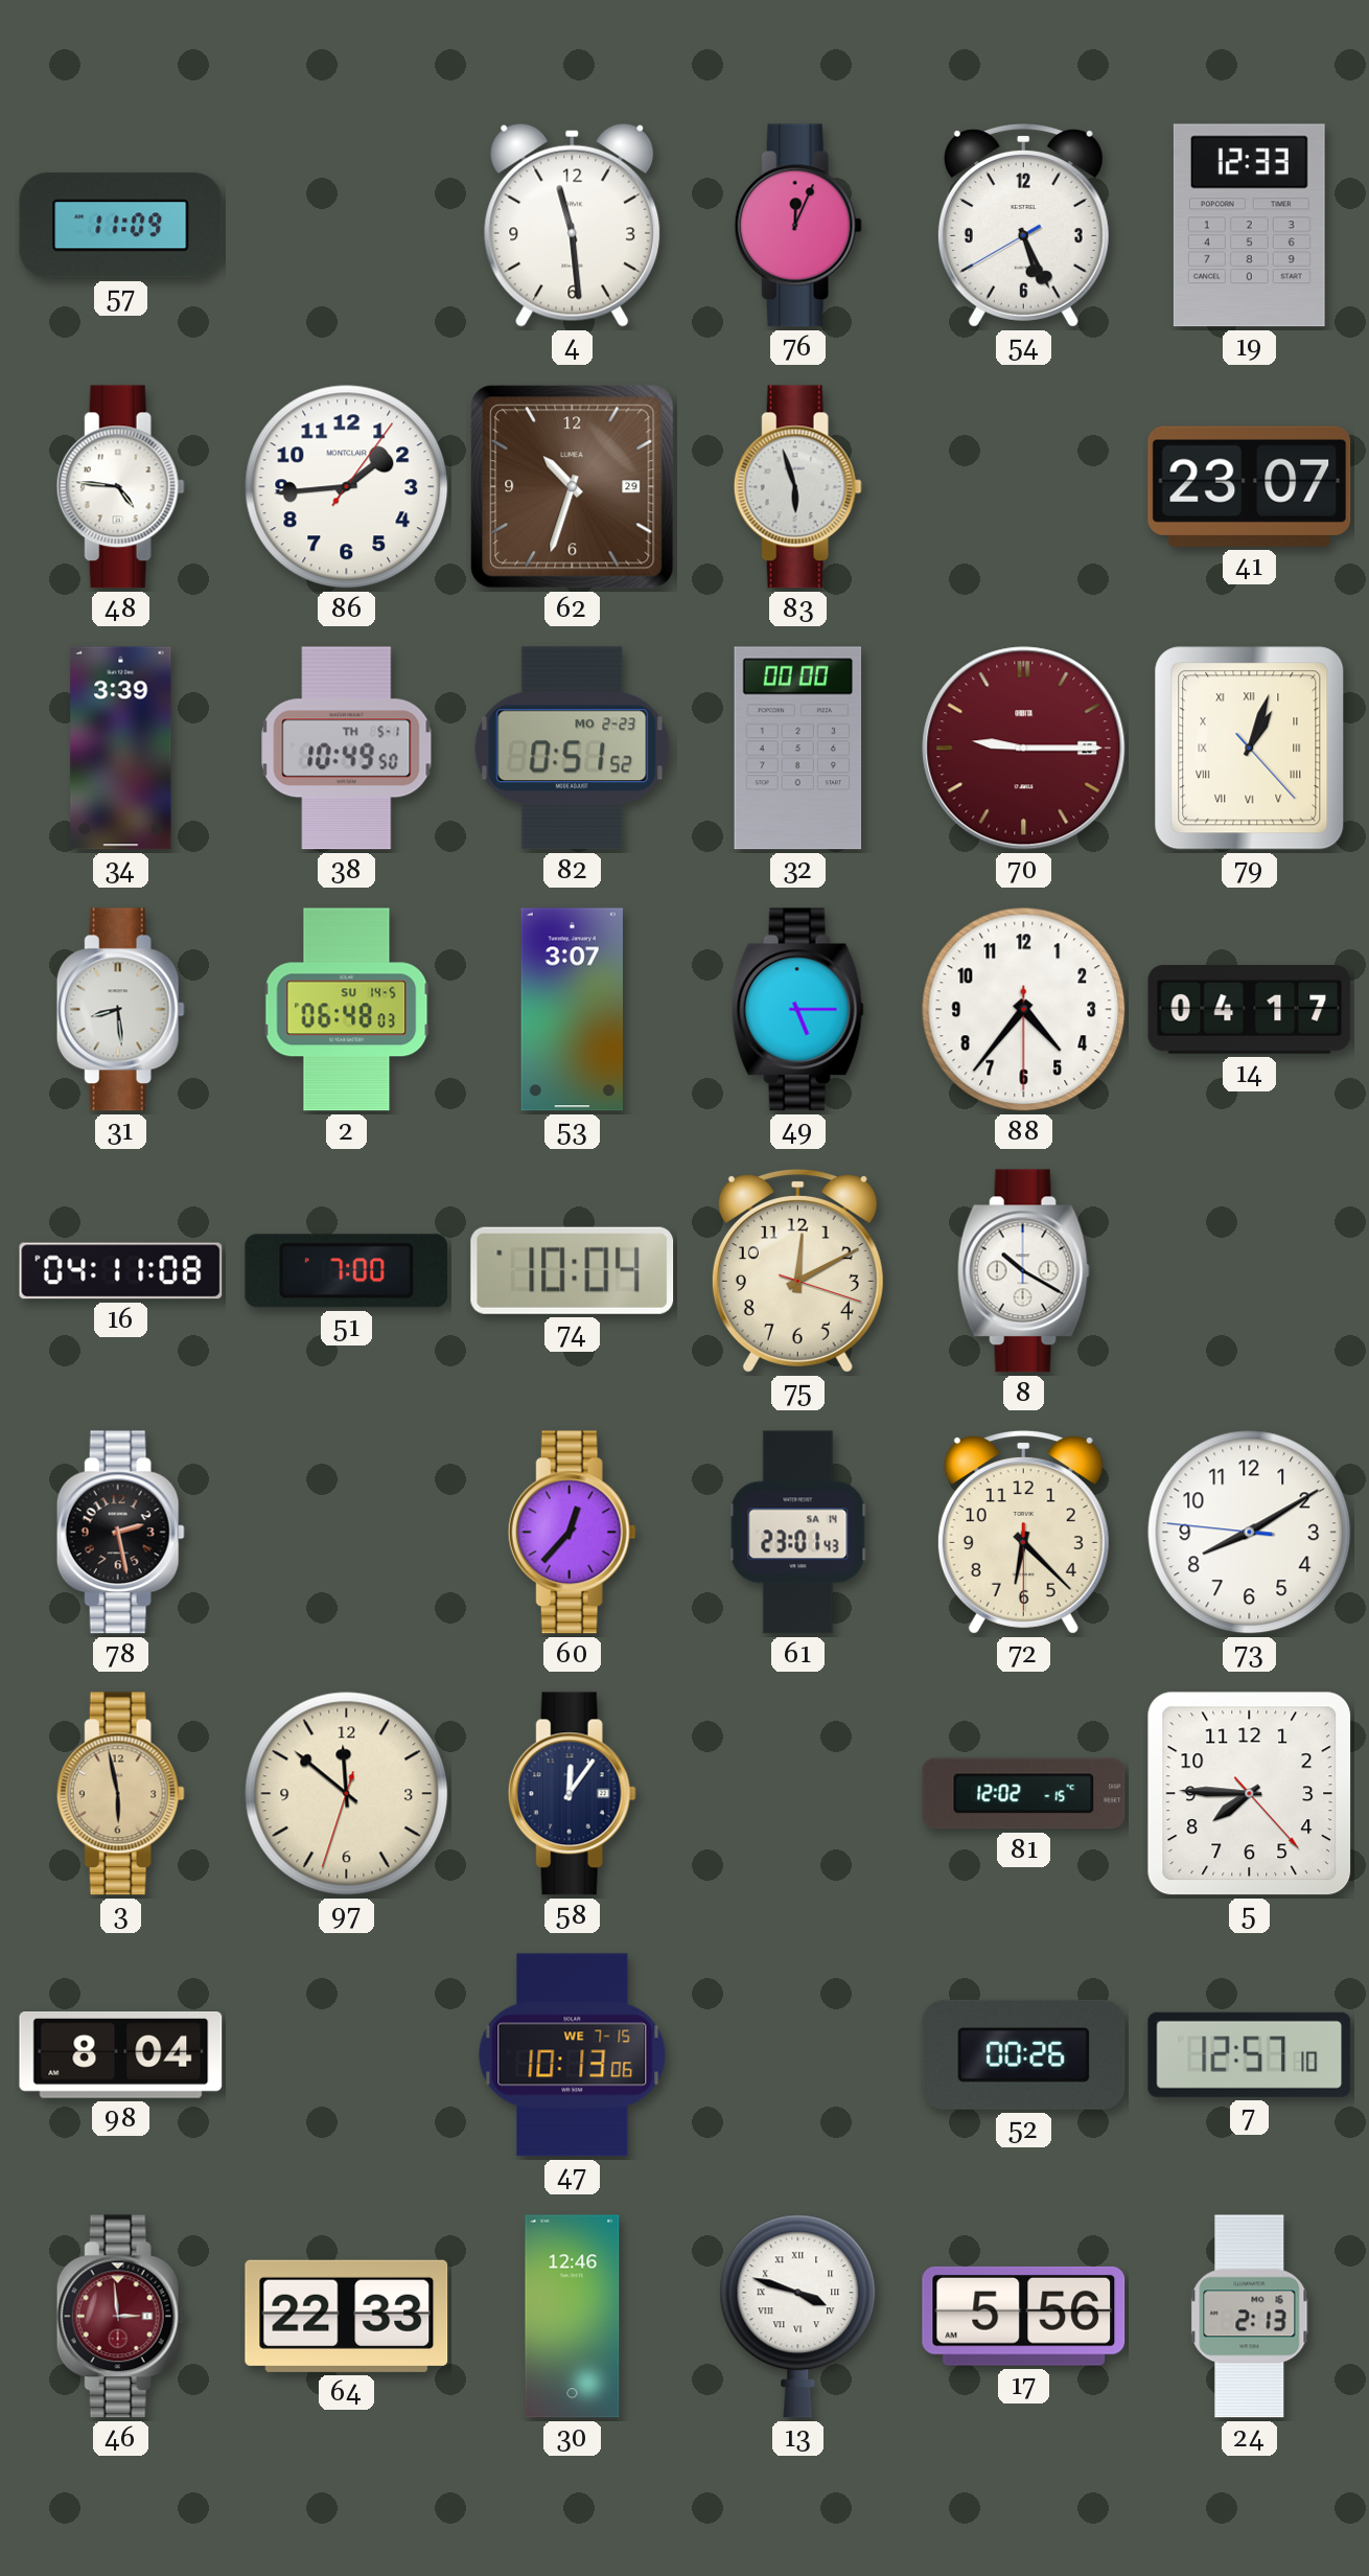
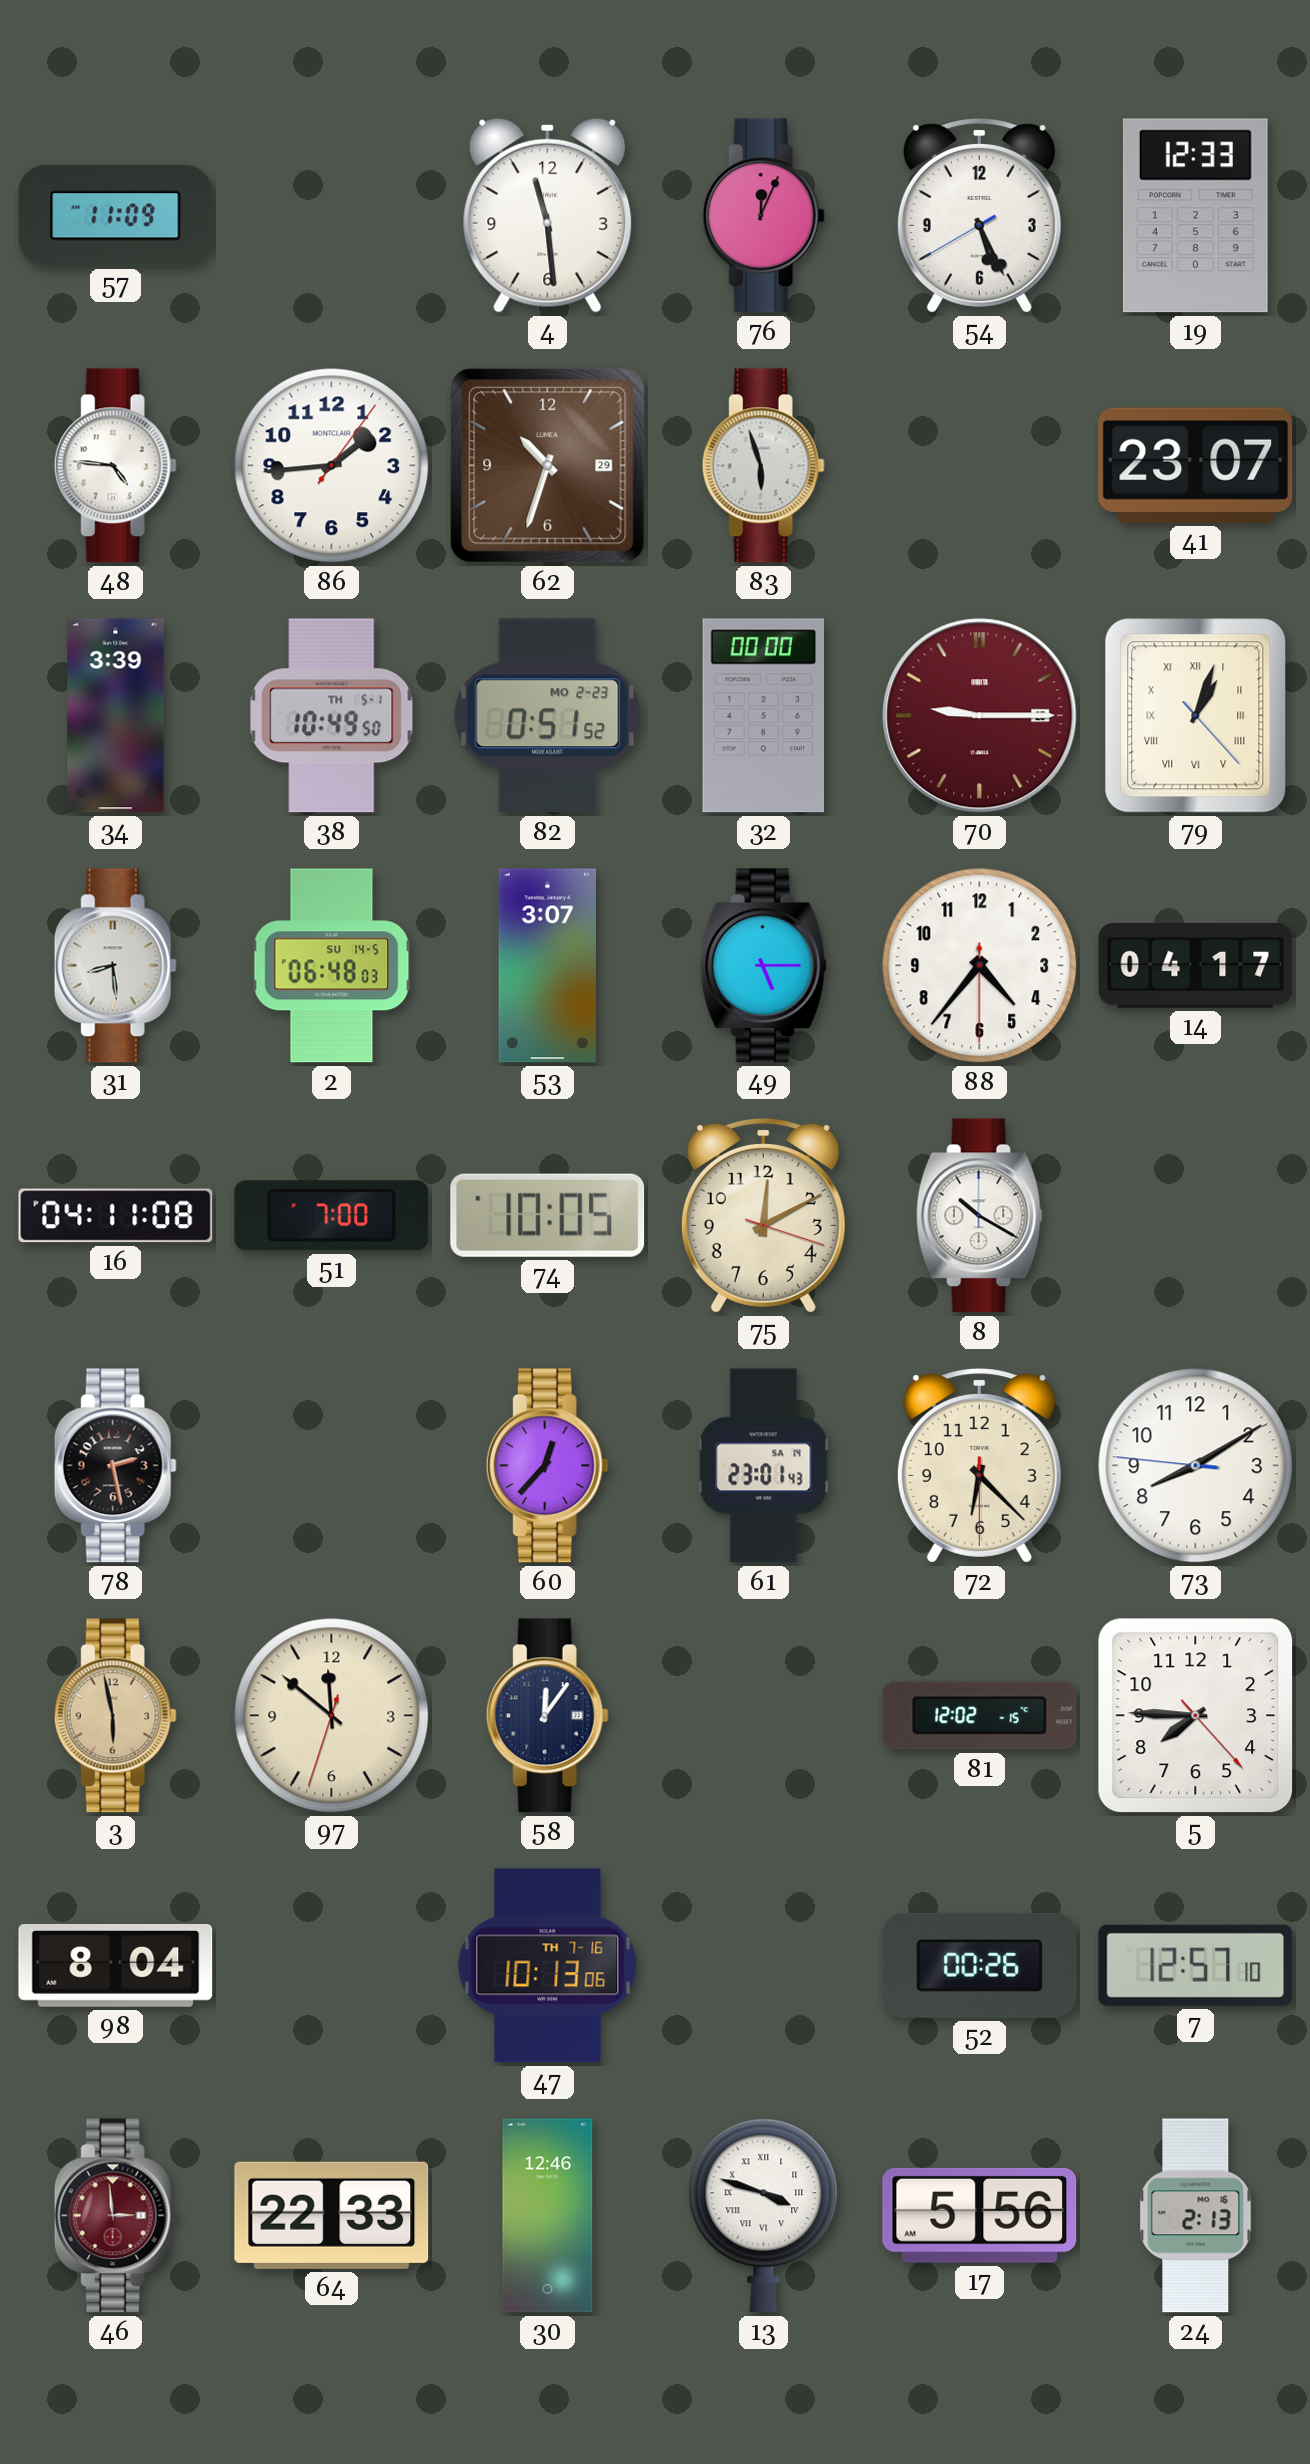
74: 10:04 -> 10:05
47 date: WE 7-15 -> TH 7-16
